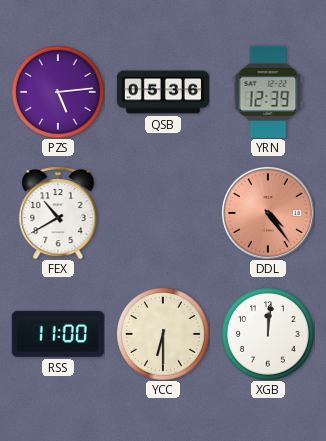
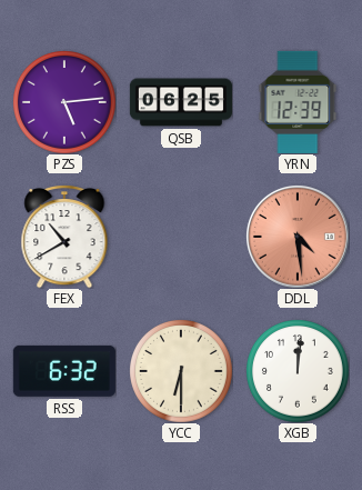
QSB: 05:36 -> 06:25
DDL: 4:24 -> 4:29
RSS: 11:00 -> 6:32
